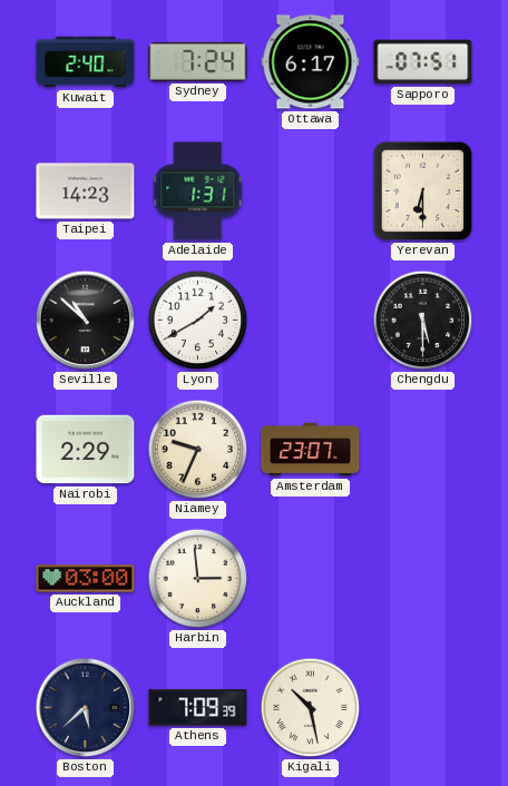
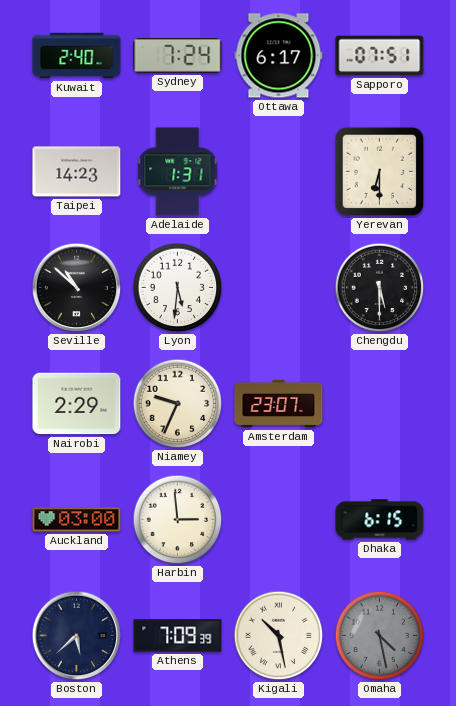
Lyon: 1:40 -> 5:31
Dhaka: none -> 6:15
Omaha: none -> 4:28
